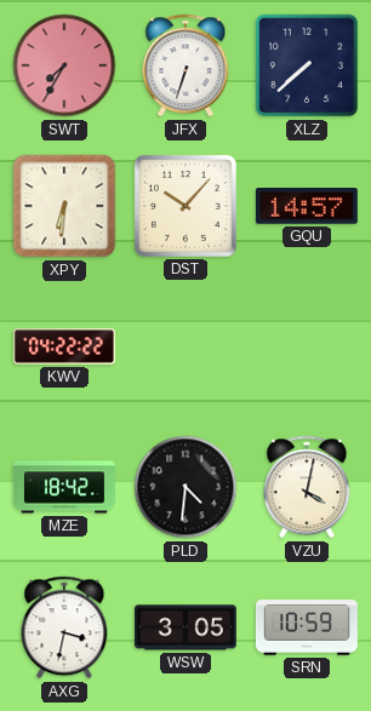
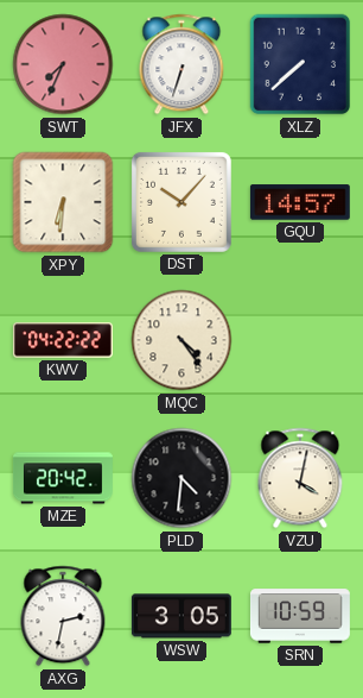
SWT: 7:35 -> 7:34
MQC: none -> 4:24
MZE: 18:42 -> 20:42
AXG: 3:32 -> 2:32
